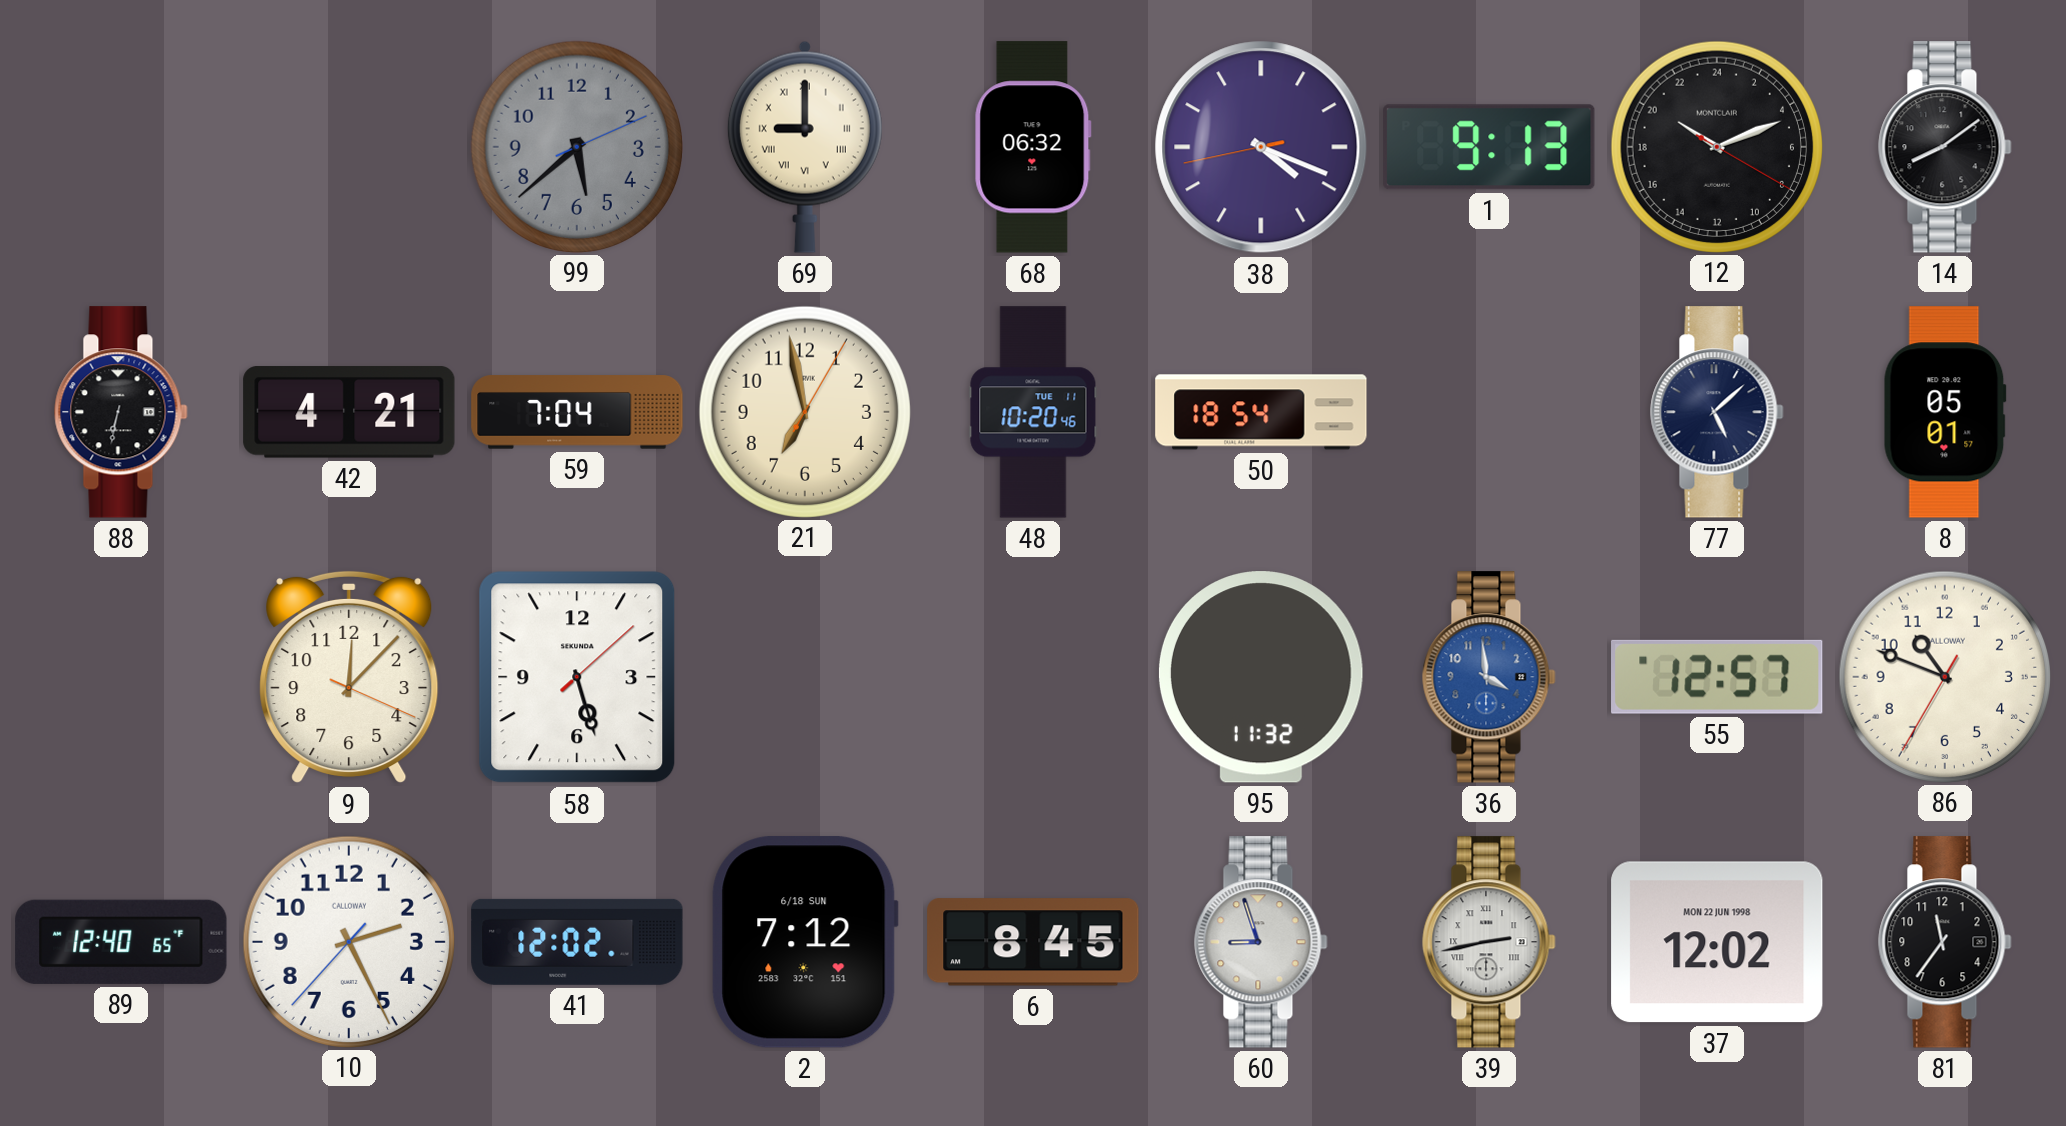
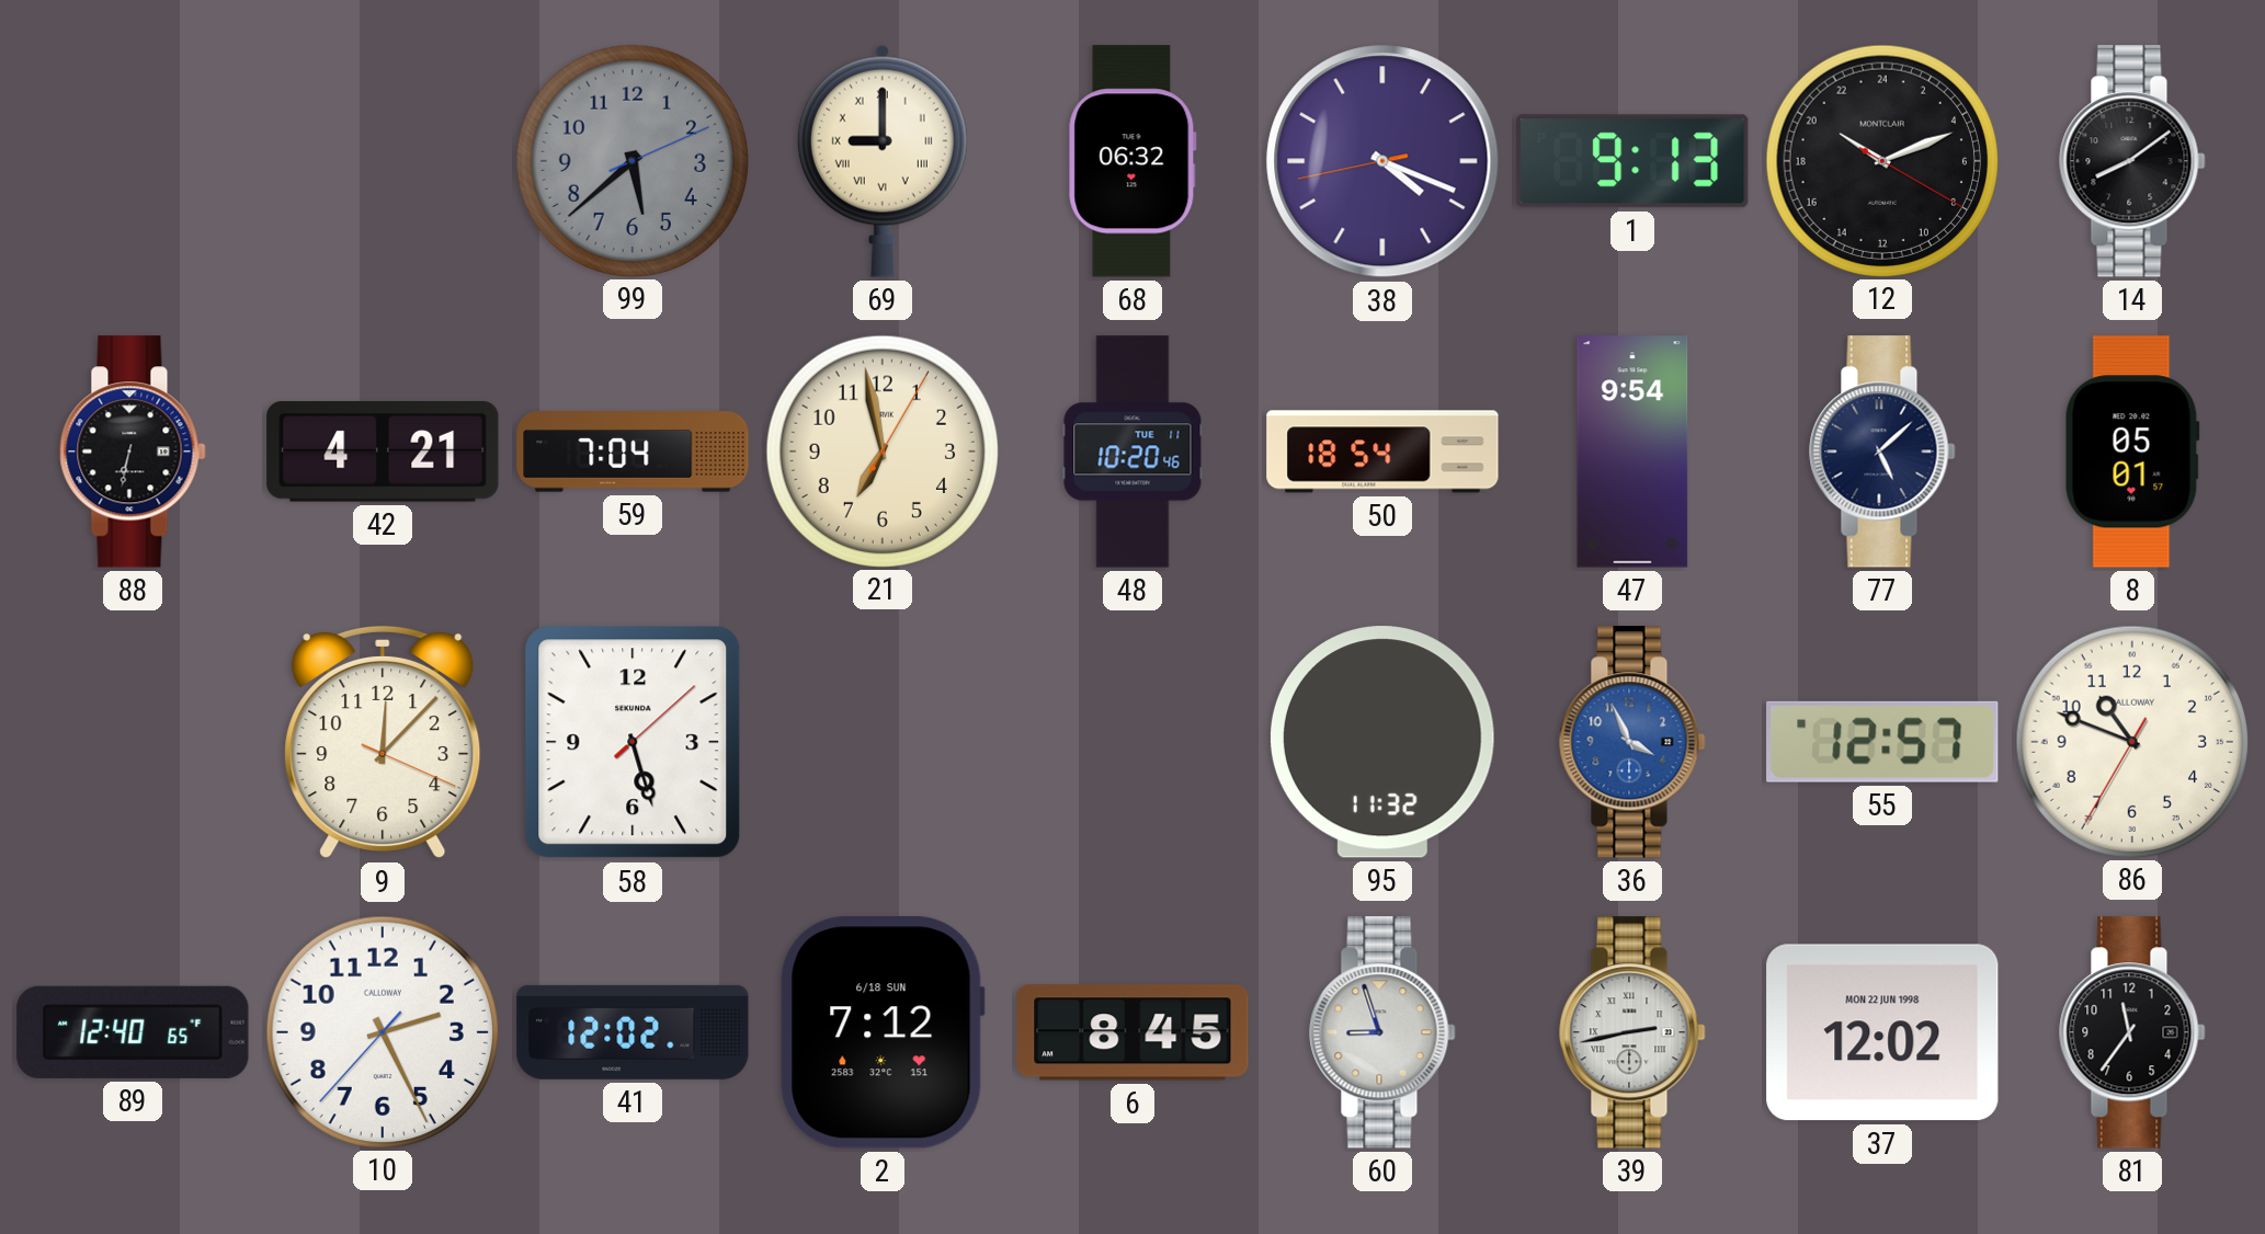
47: none -> 9:54
36: 3:59 -> 3:56
